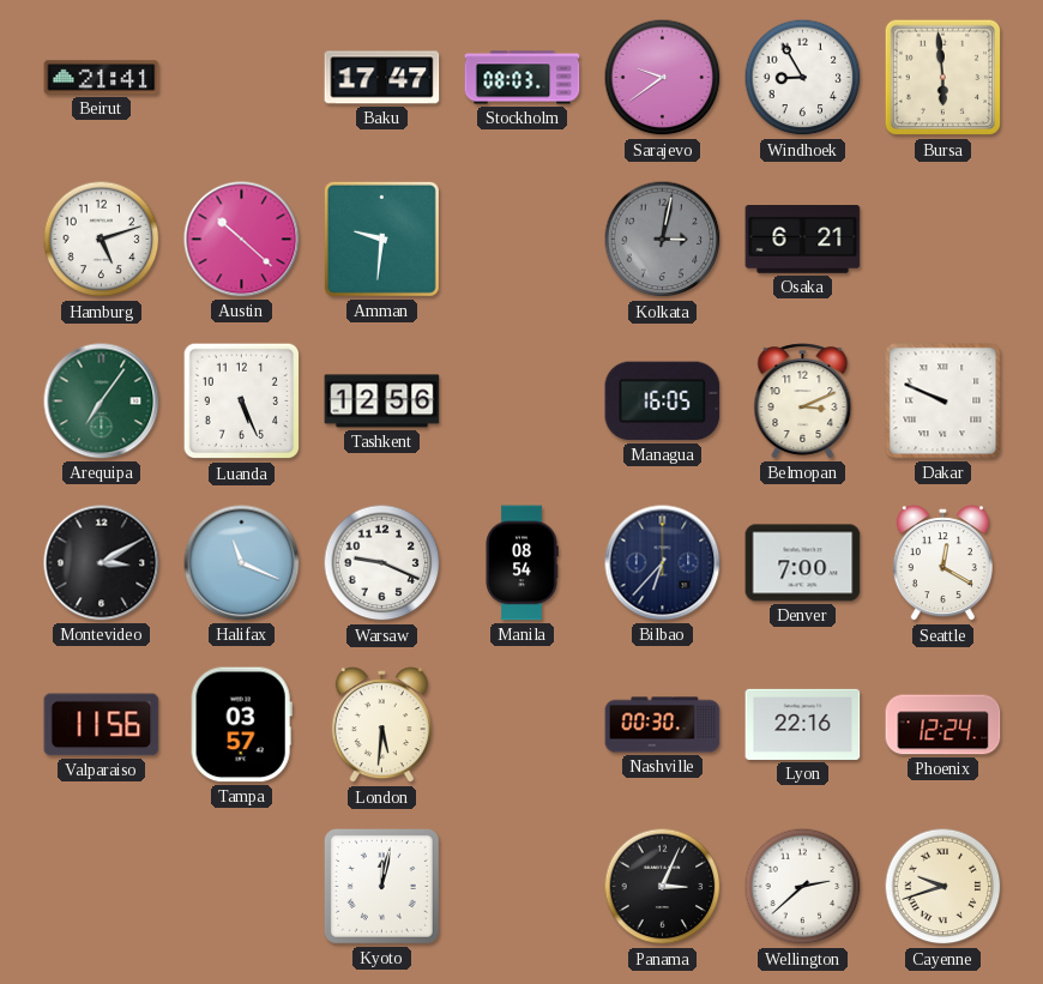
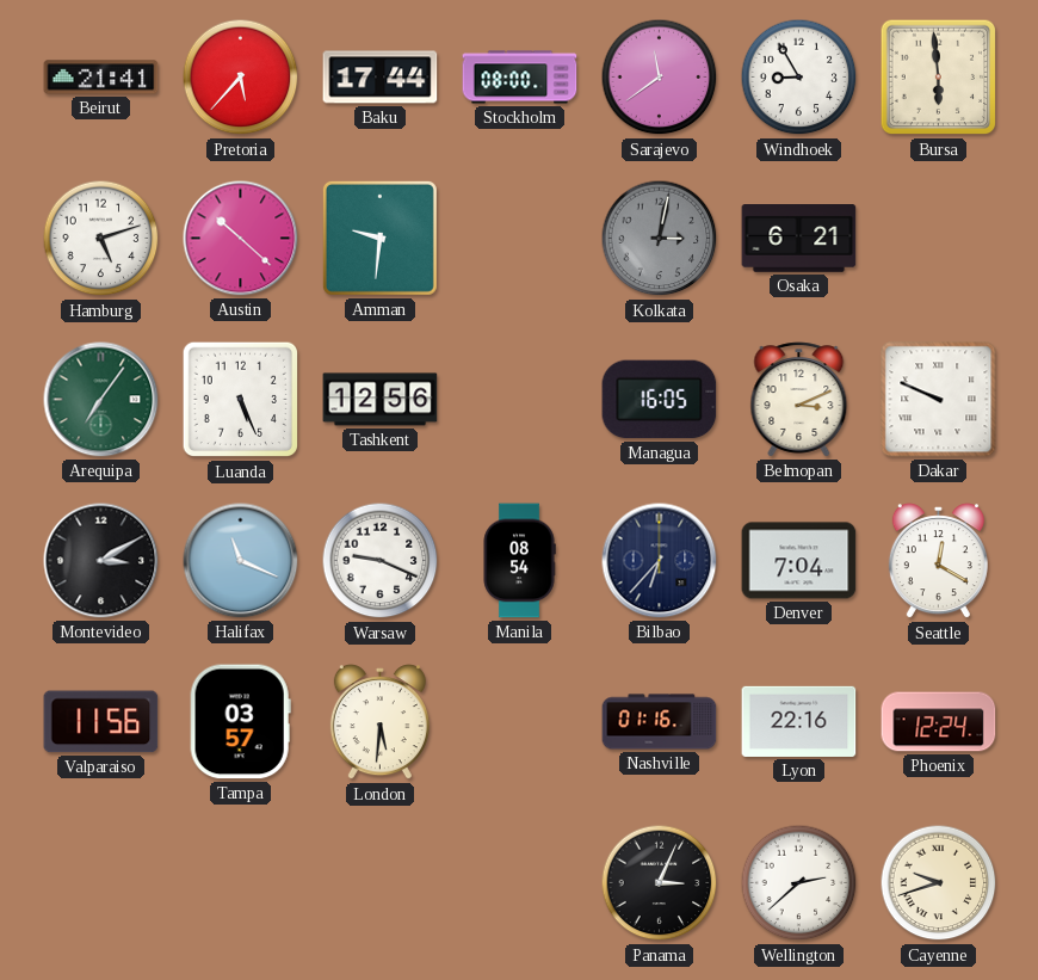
Pretoria: none -> 5:37
Baku: 17:47 -> 17:44
Stockholm: 08:03 -> 08:00
Sarajevo: 9:39 -> 11:39
Denver: 7:00 -> 7:04
Nashville: 00:30 -> 01:16
Kyoto: 12:02 -> none
